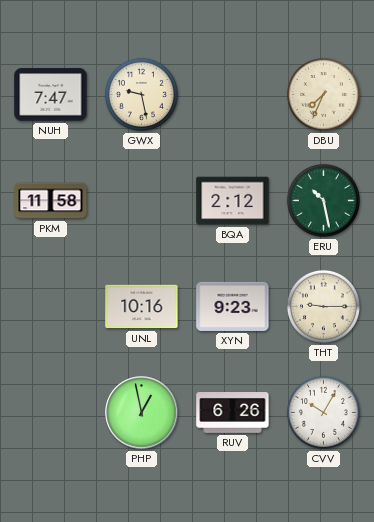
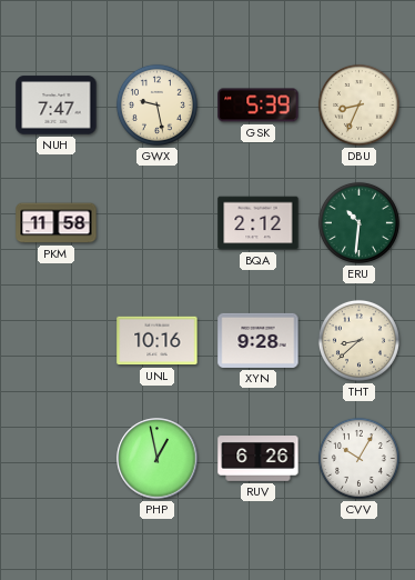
GSK: none -> 5:39
DBU: 7:34 -> 8:34
ERU: 10:28 -> 10:31
XYN: 9:23 -> 9:28
THT: 9:15 -> 8:38
